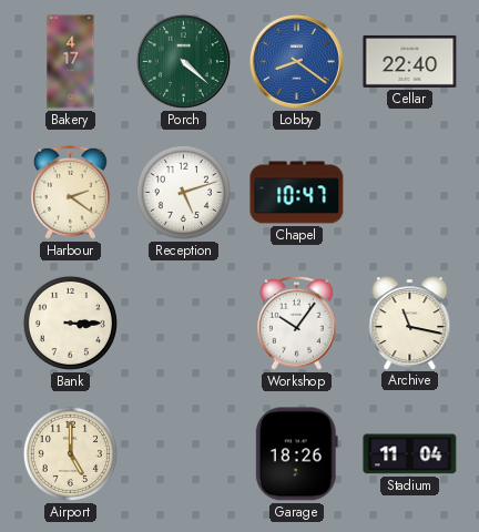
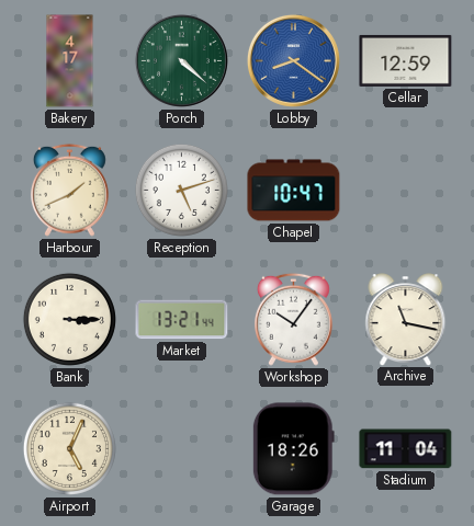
Cellar: 22:40 -> 12:59
Harbour: 2:21 -> 1:41
Market: none -> 13:21
Airport: 5:00 -> 5:04
